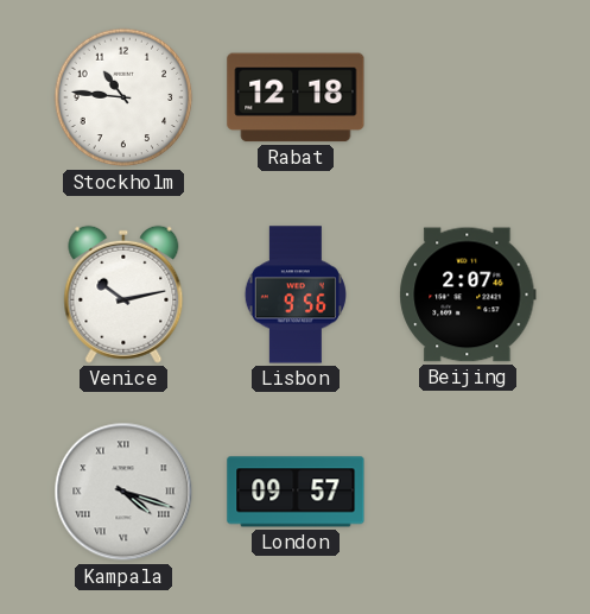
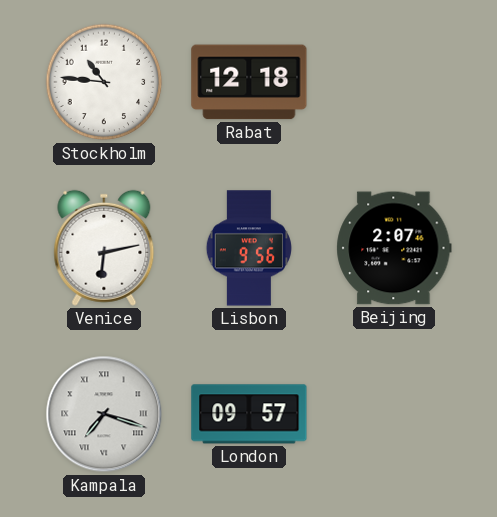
Venice: 10:13 -> 6:13
Kampala: 4:18 -> 7:18
